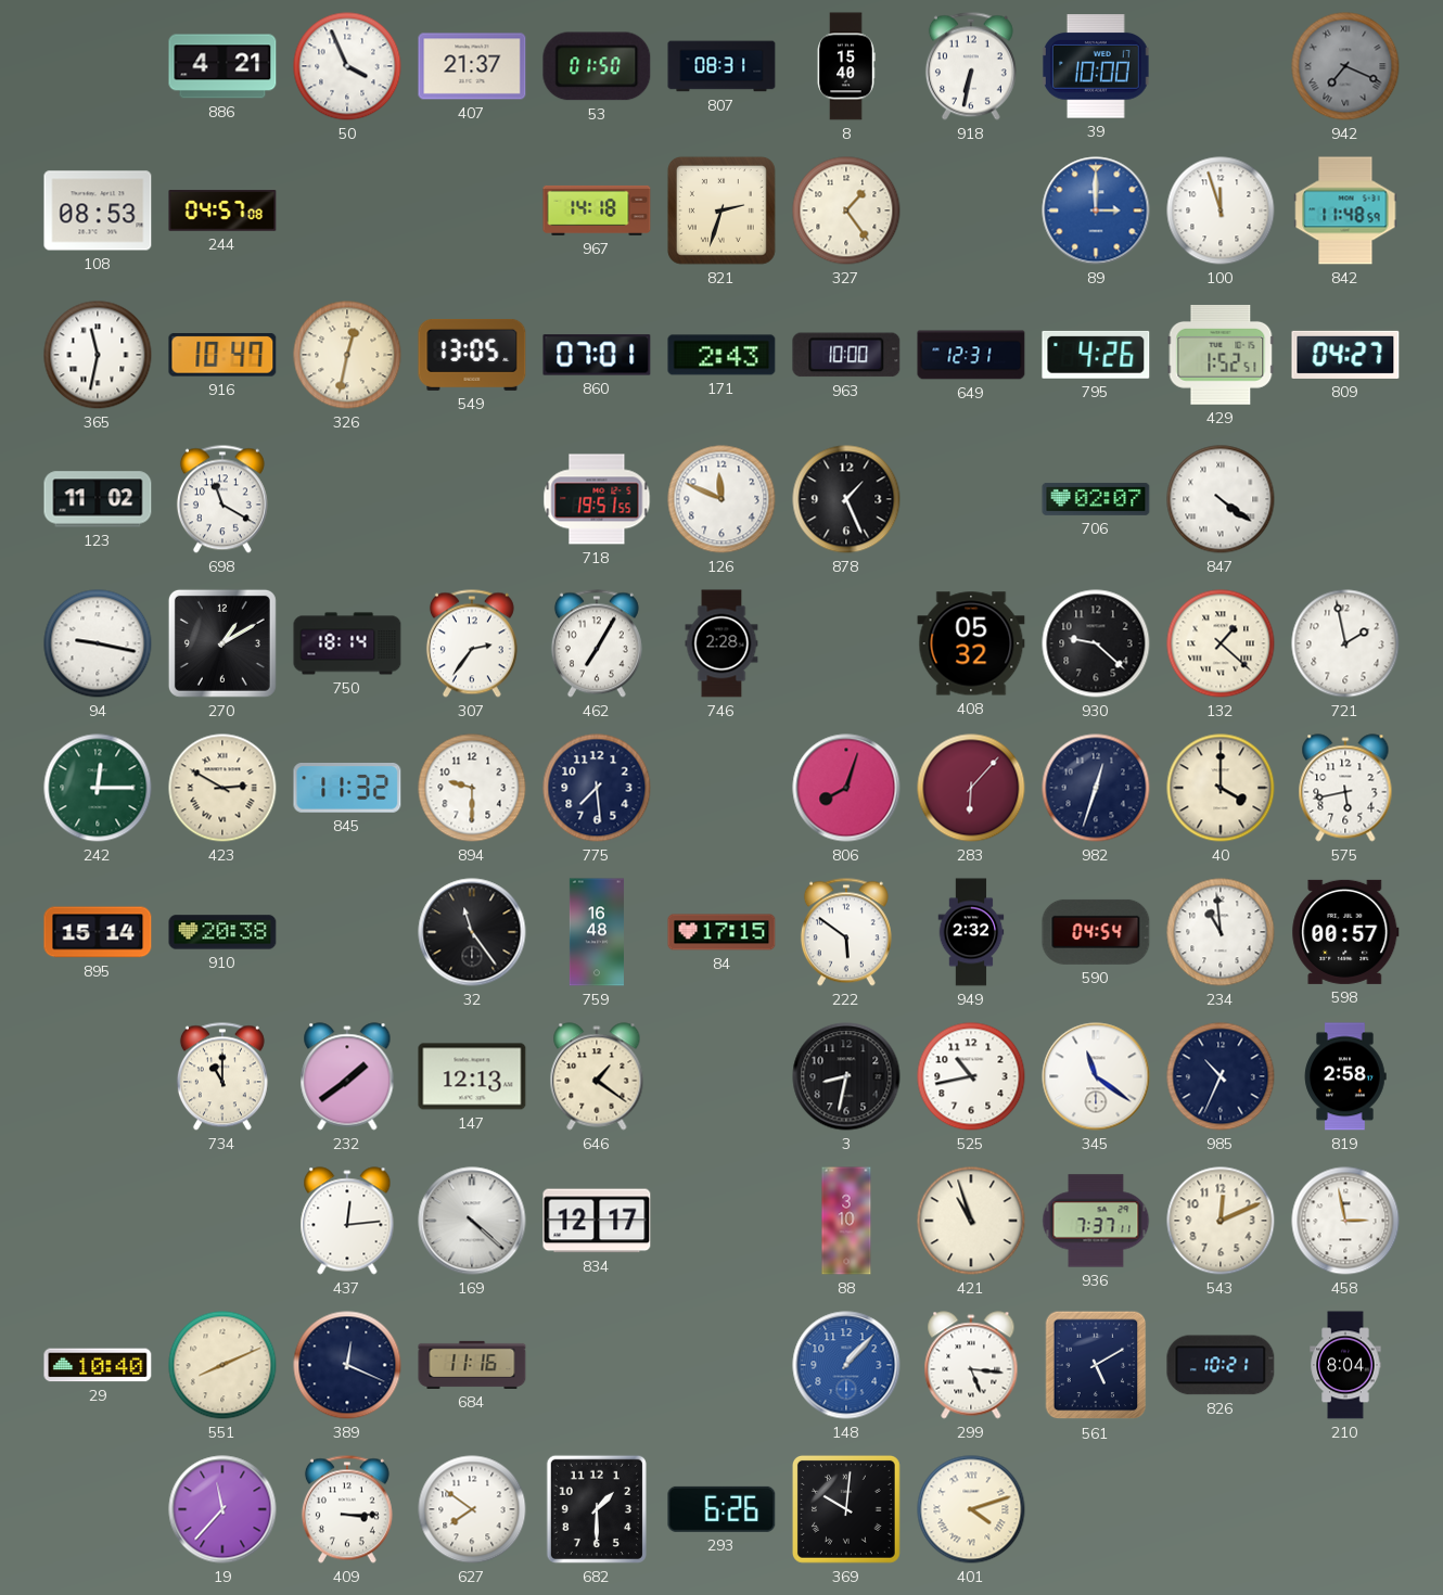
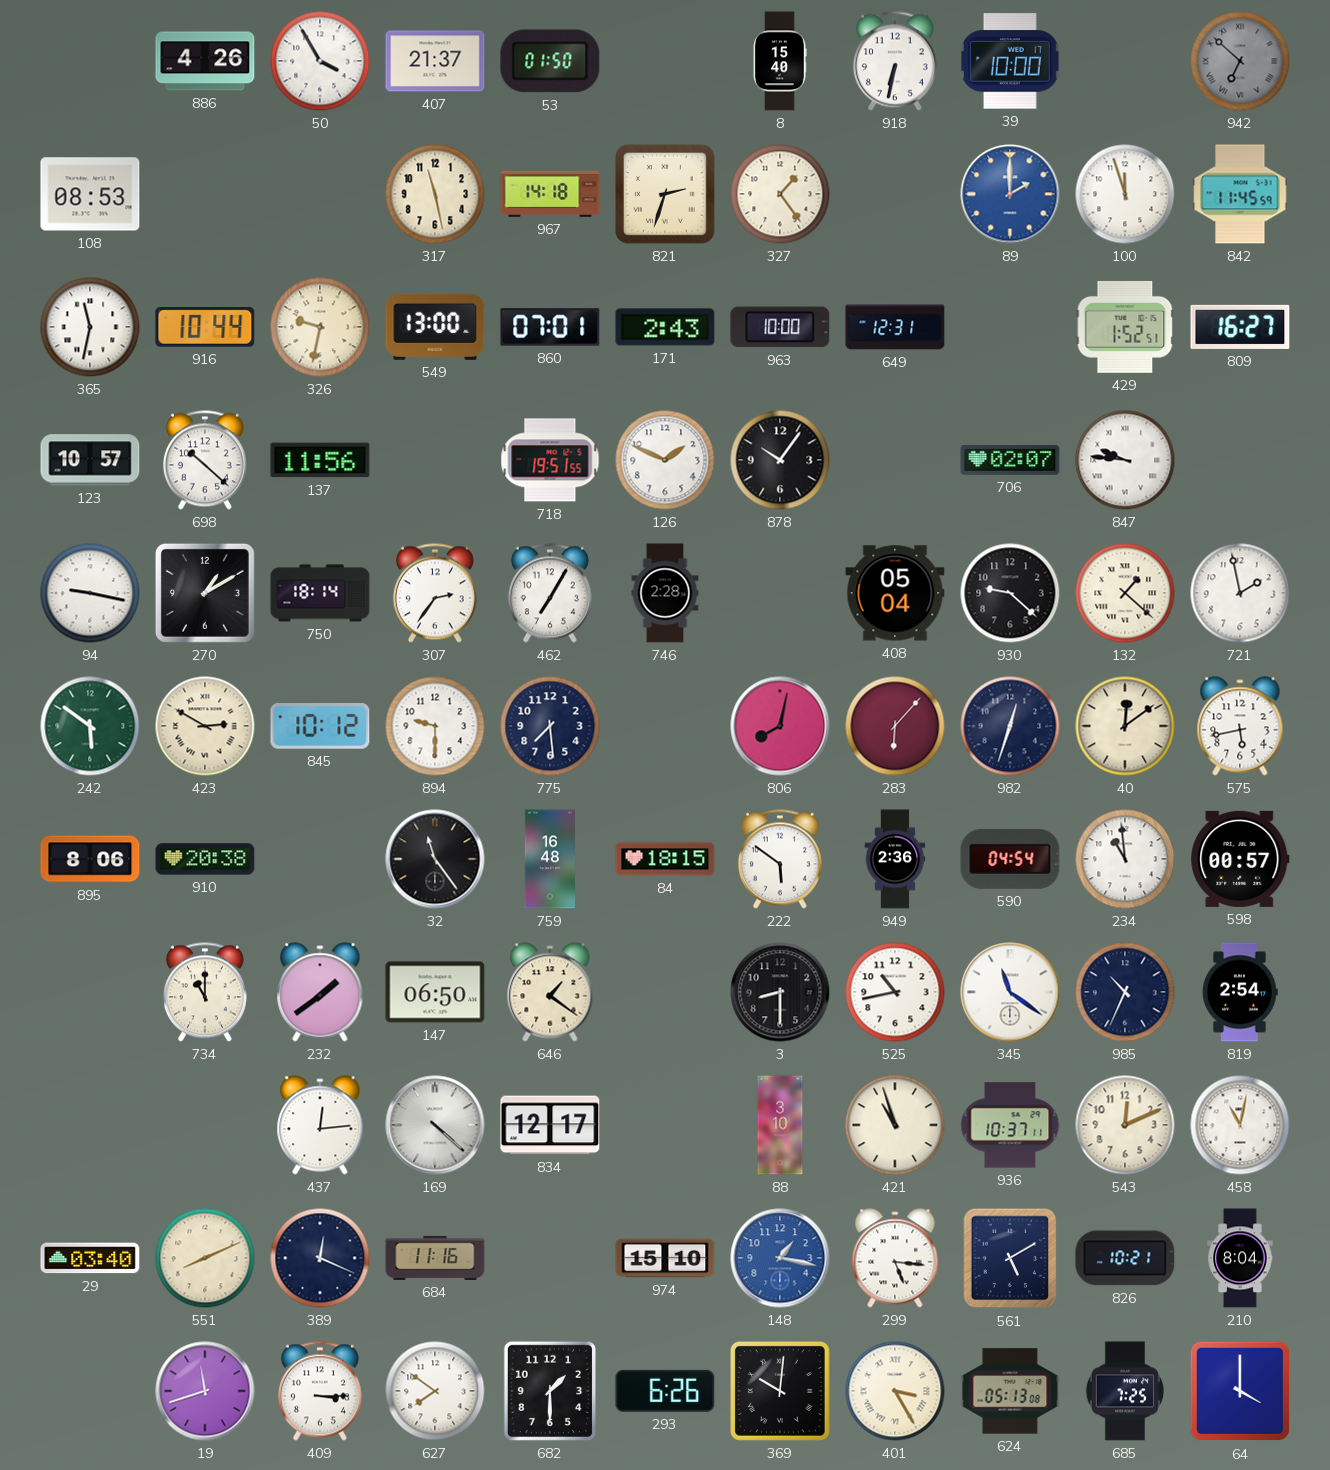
886: 4:21 -> 4:26
50: 3:56 -> 3:55
807: 08:31 -> none
942: 7:19 -> 6:52
244: 04:57 -> none
317: none -> 11:28
89: 3:00 -> 2:00
842: 11:48 -> 11:45
916: 10:47 -> 10:44
326: 12:32 -> 9:32
549: 13:05 -> 13:00
795: 4:26 -> none
809: 04:27 -> 16:27
123: 11:02 -> 10:57
698: 11:20 -> 10:22
137: none -> 11:56
126: 11:49 -> 1:49
878: 1:26 -> 10:06
847: 4:21 -> 9:46
408: 05:32 -> 05:04
242: 12:15 -> 5:51
845: 11:32 -> 10:12
806: 8:03 -> 8:02
40: 4:00 -> 12:09
895: 15:14 -> 8:06
84: 17:15 -> 18:15
949: 2:32 -> 2:36
147: 12:13 -> 06:50
3: 8:32 -> 8:30
819: 2:58 -> 2:54
936: 7:37 -> 10:37
458: 2:58 -> 11:02
29: 10:40 -> 03:40
974: none -> 15:10
148: 1:07 -> 1:17
19: 11:37 -> 11:42
401: 4:12 -> 3:25
624: none -> 05:13
685: none -> 7:25
64: none -> 4:00
